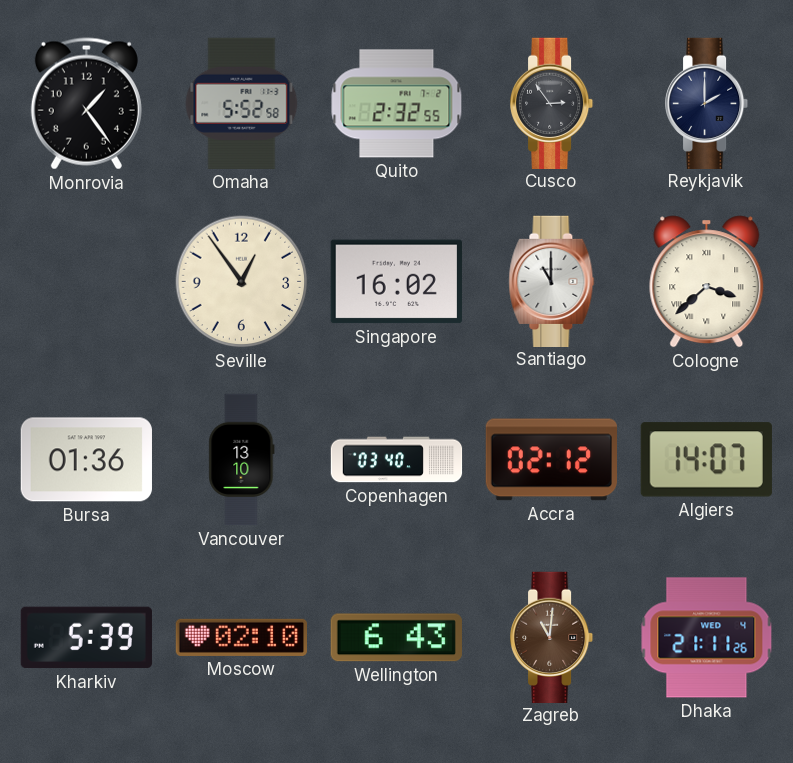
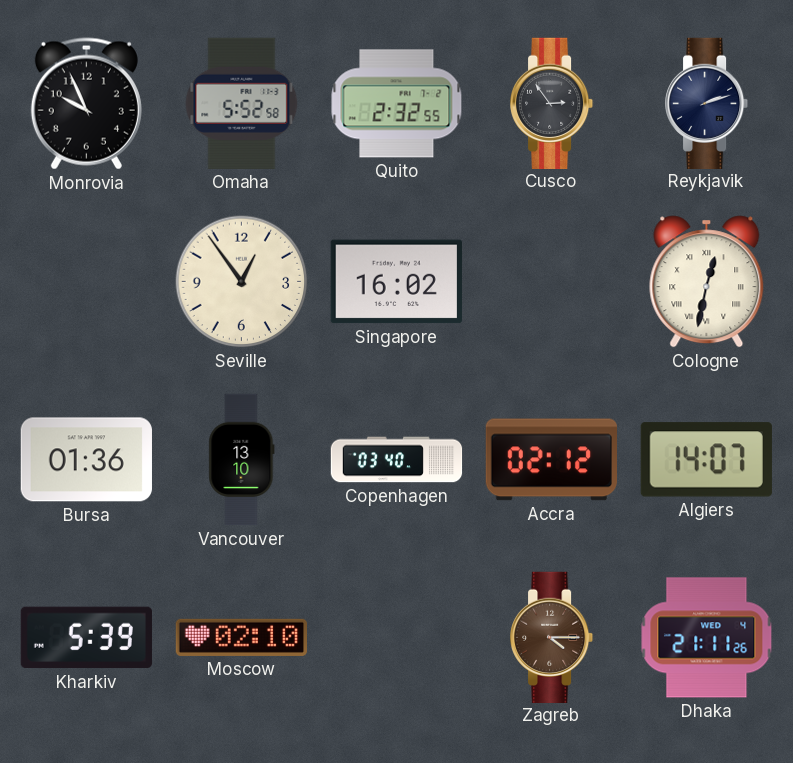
Monrovia: 1:24 -> 9:56
Reykjavik: 2:00 -> 2:12
Santiago: 11:00 -> none
Cologne: 3:38 -> 12:32
Wellington: 6:43 -> none
Zagreb: 11:01 -> 4:15
